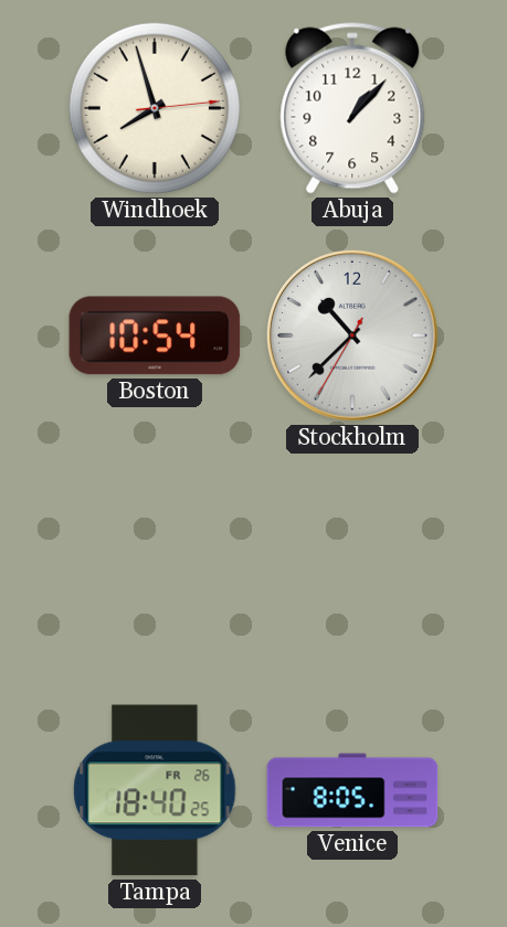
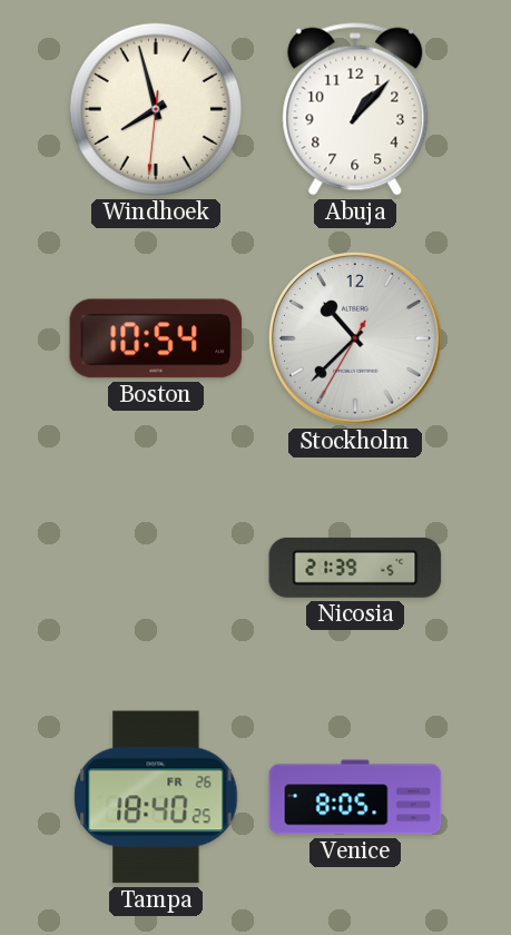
Windhoek: 7:57:14 -> 7:57:31
Nicosia: none -> 21:39
